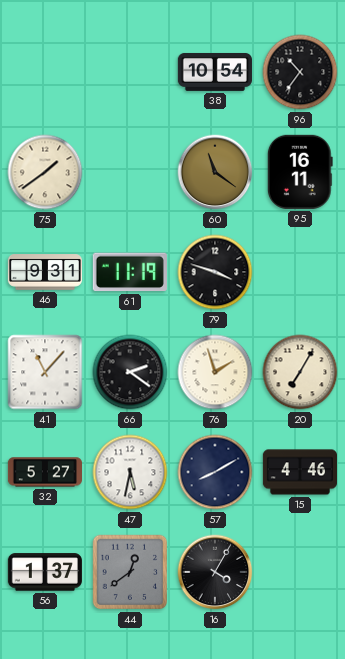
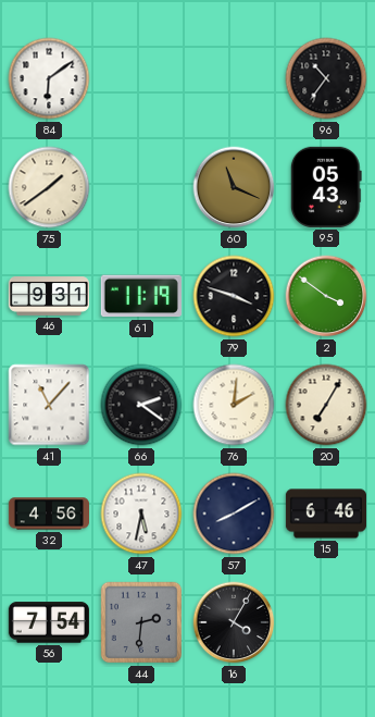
84: none -> 6:09
38: 10:54 -> none
60: 11:21 -> 11:19
95: 16:11 -> 05:43
2: none -> 3:51
76: 1:57 -> 2:01
32: 5:27 -> 4:56
15: 4:46 -> 6:46
56: 1:37 -> 7:54
44: 12:39 -> 2:31
